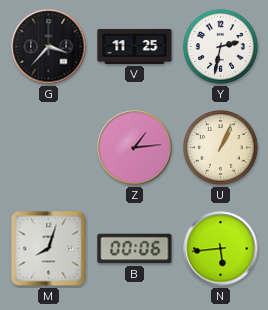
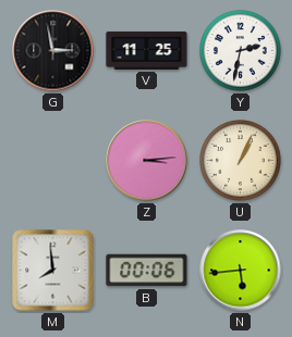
G: 3:37 -> 2:58
Z: 1:14 -> 3:14
M: 8:03 -> 7:59
